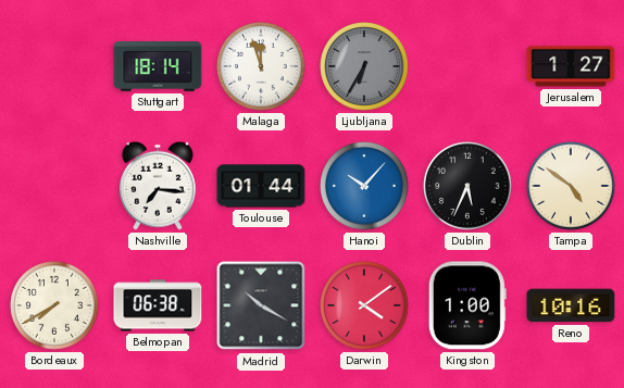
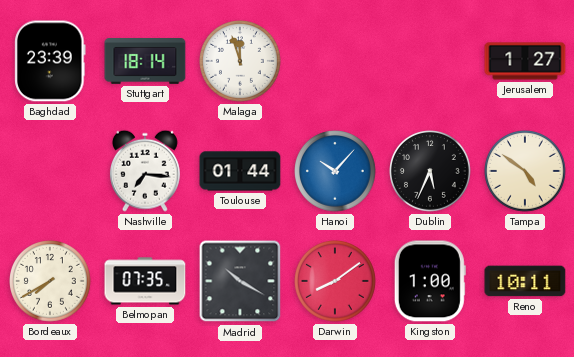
Baghdad: none -> 23:39
Ljubljana: 6:35 -> none
Belmopan: 06:38 -> 07:35
Darwin: 4:09 -> 8:09
Reno: 10:16 -> 10:11
